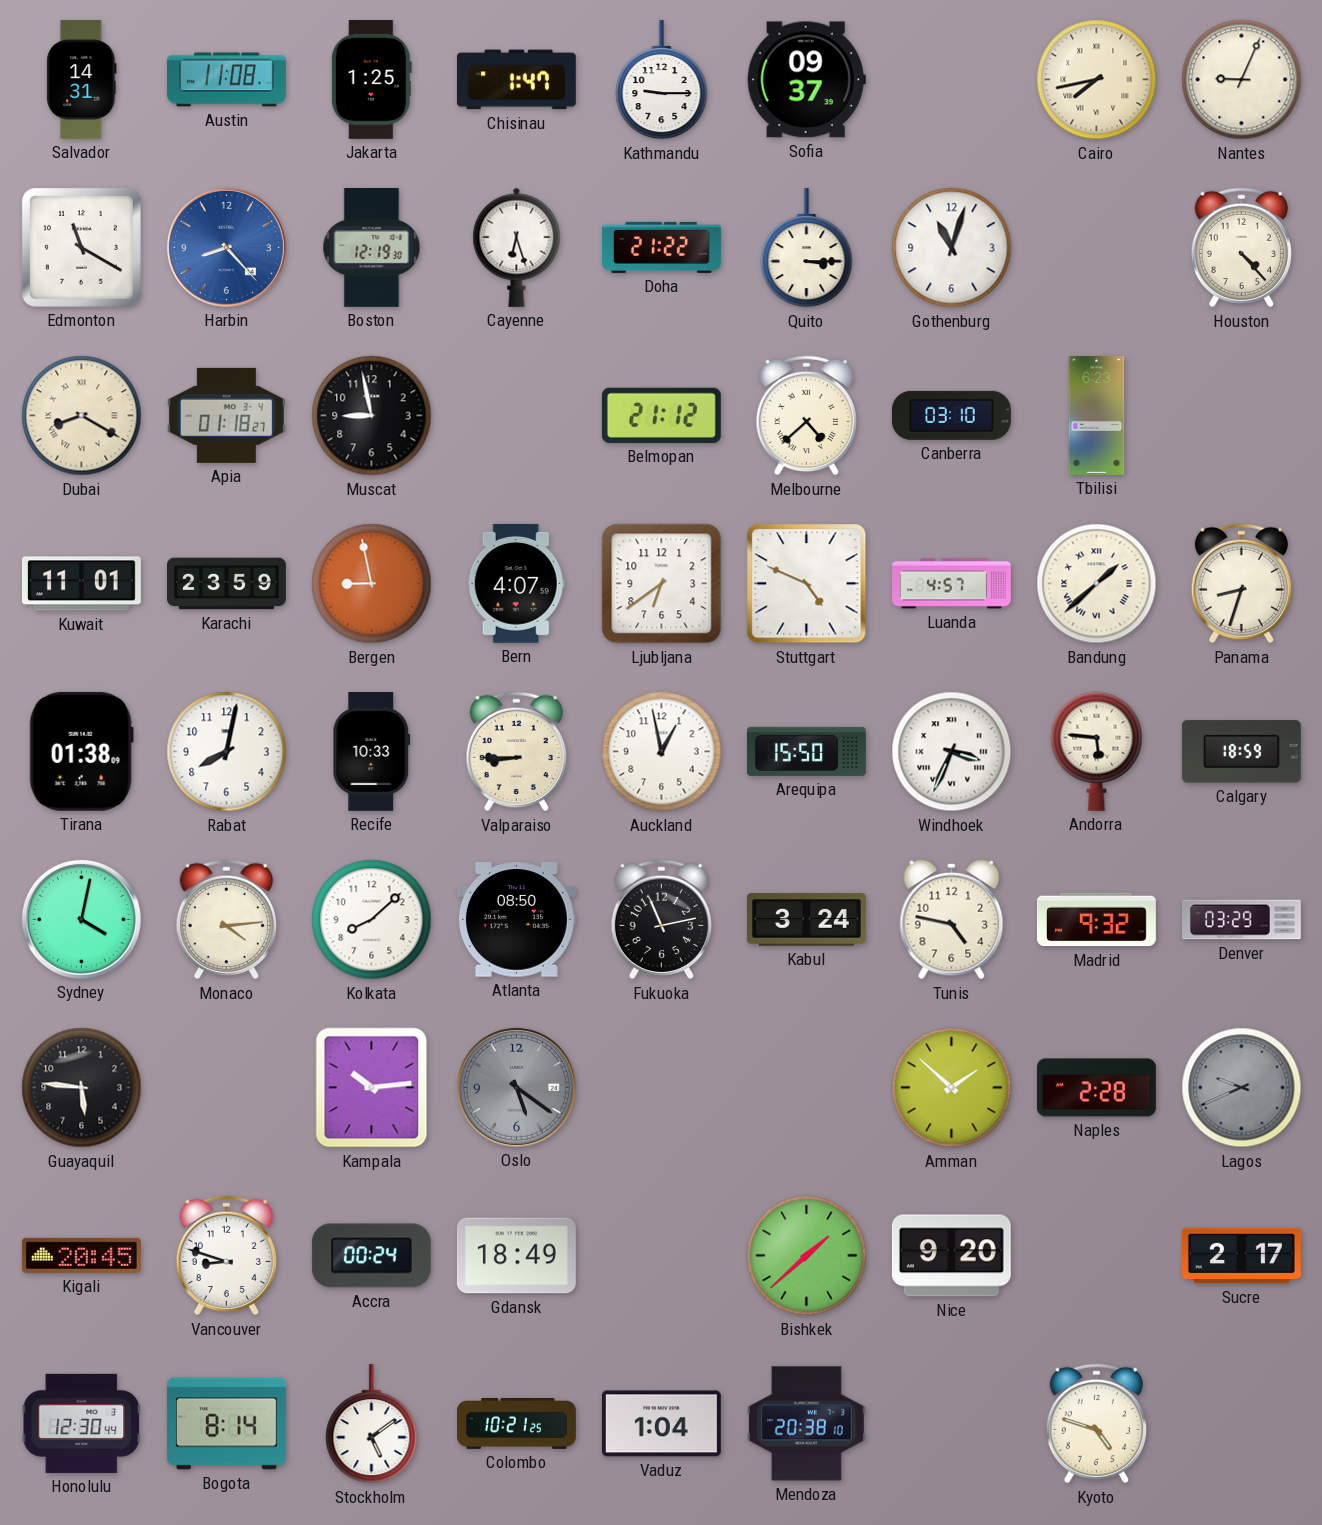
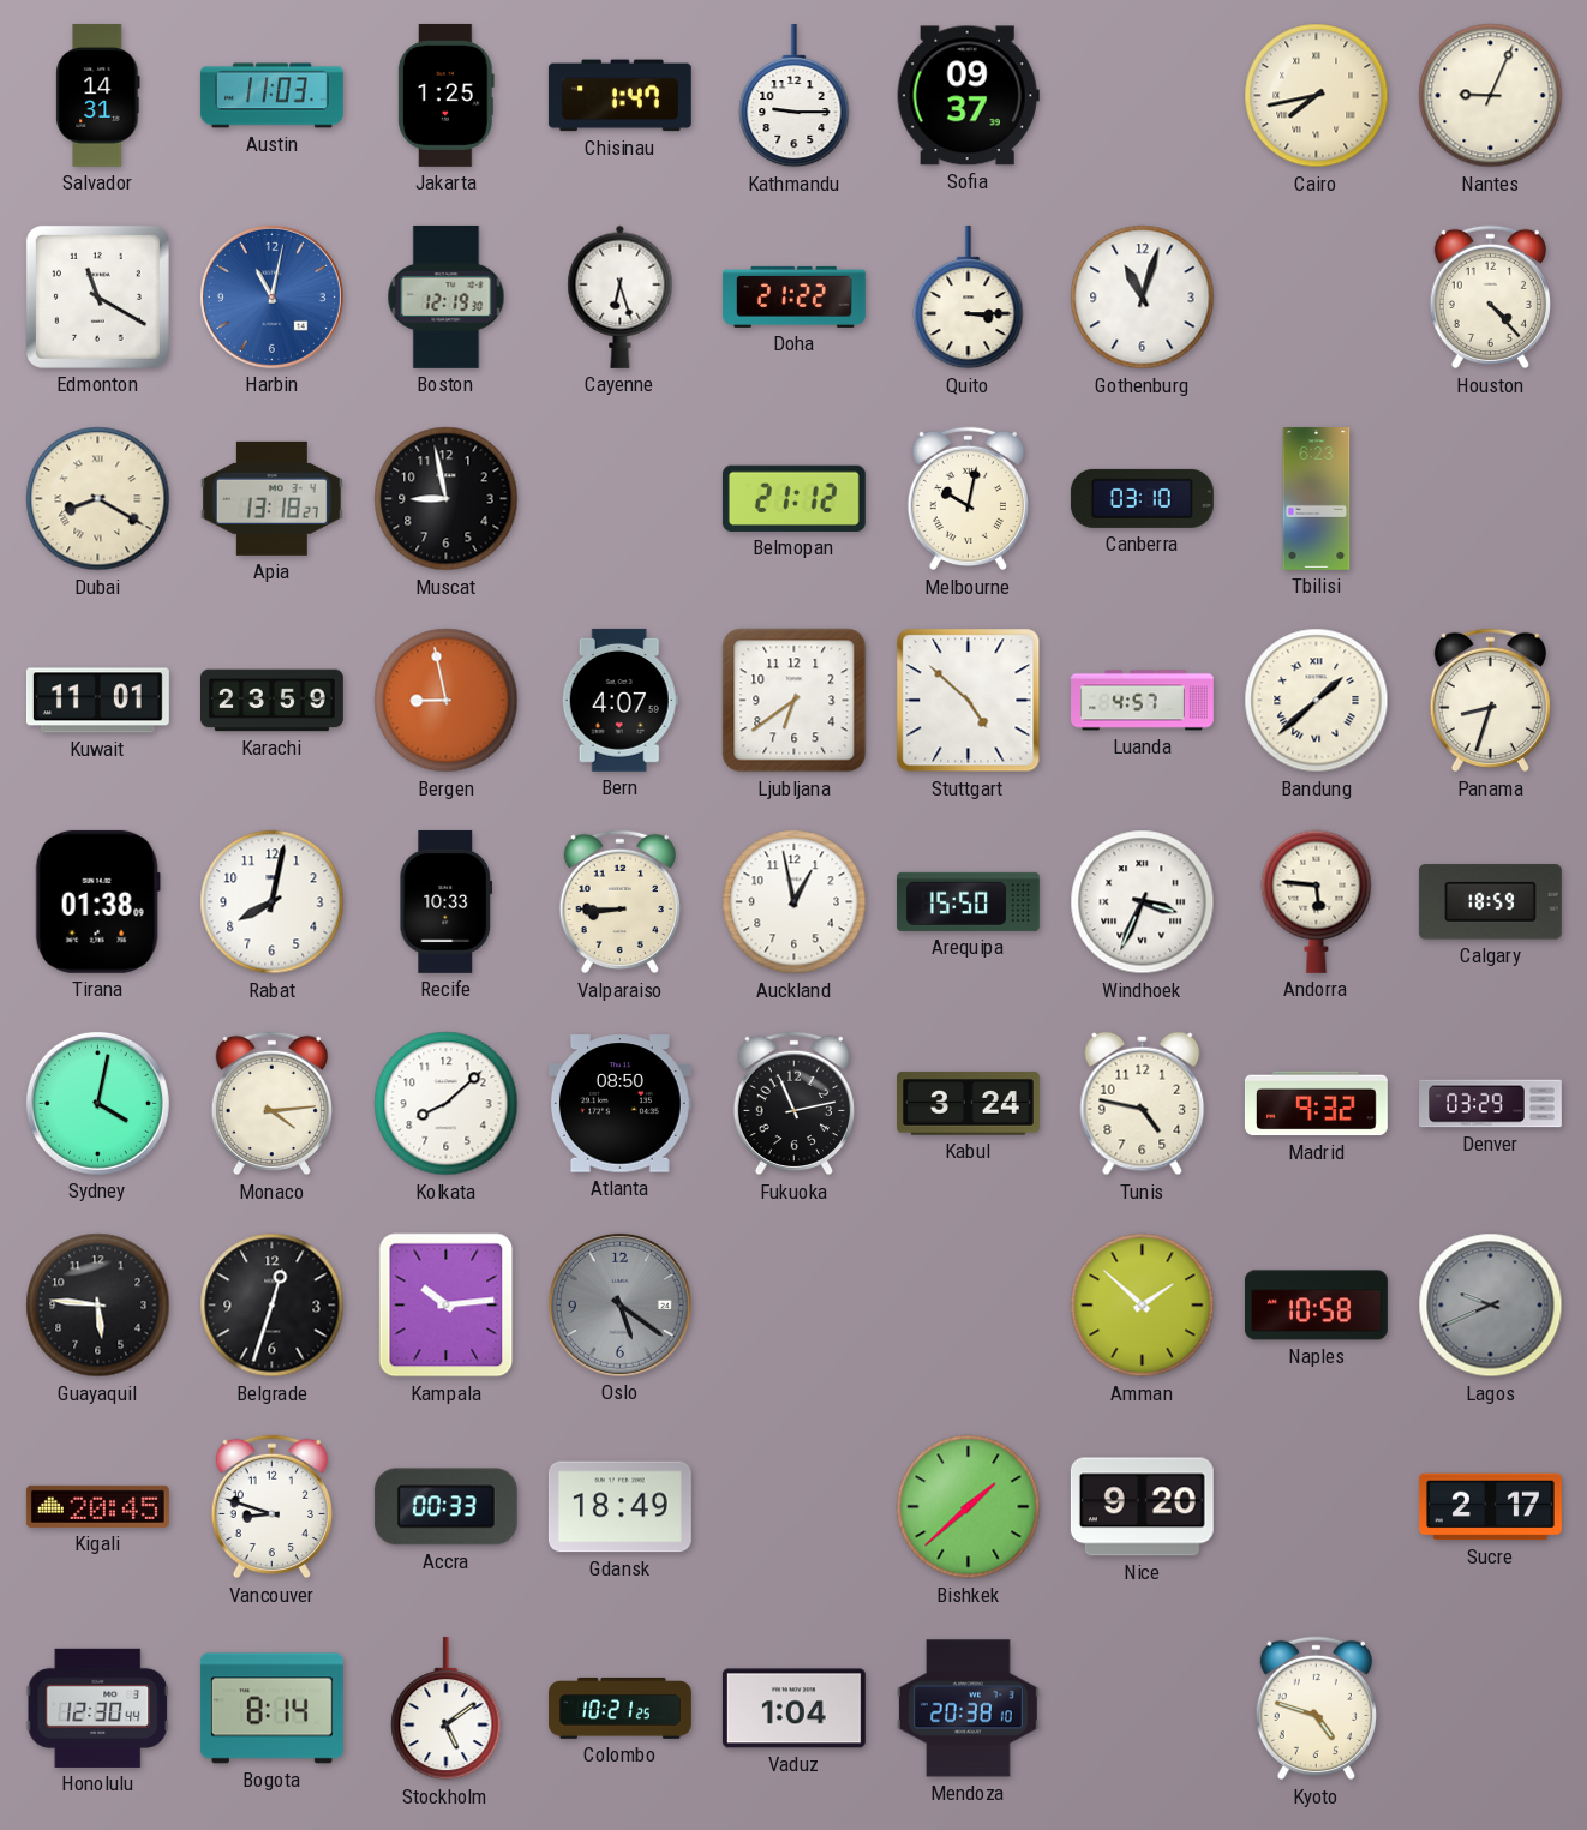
Austin: 11:08 -> 11:03
Harbin: 8:23 -> 11:02
Apia: 01:18 -> 13:18
Melbourne: 4:38 -> 10:02
Stuttgart: 4:49 -> 4:52
Belgrade: none -> 12:33
Naples: 2:28 -> 10:58
Accra: 00:24 -> 00:33
